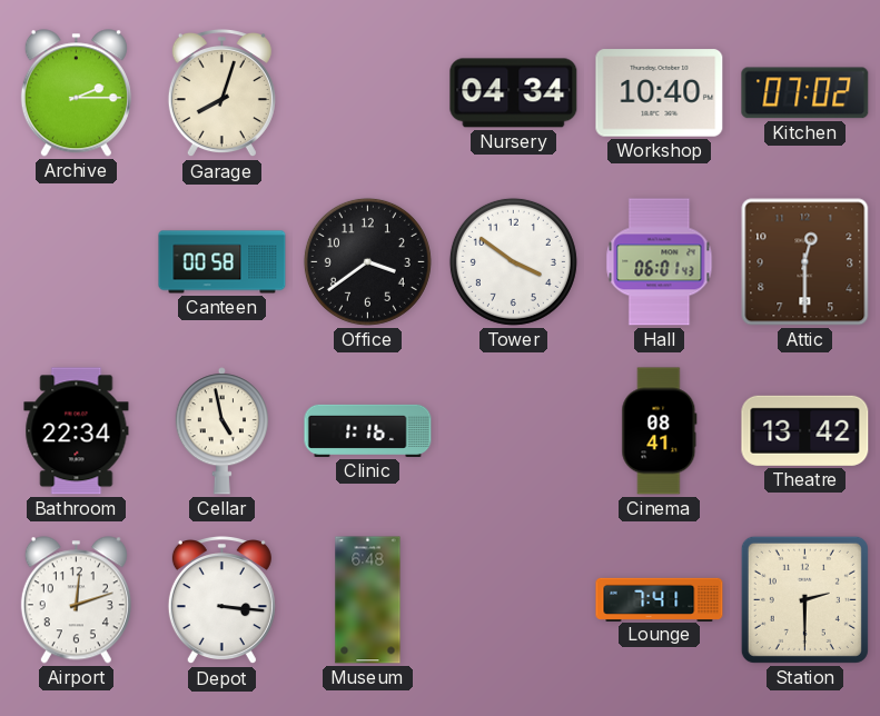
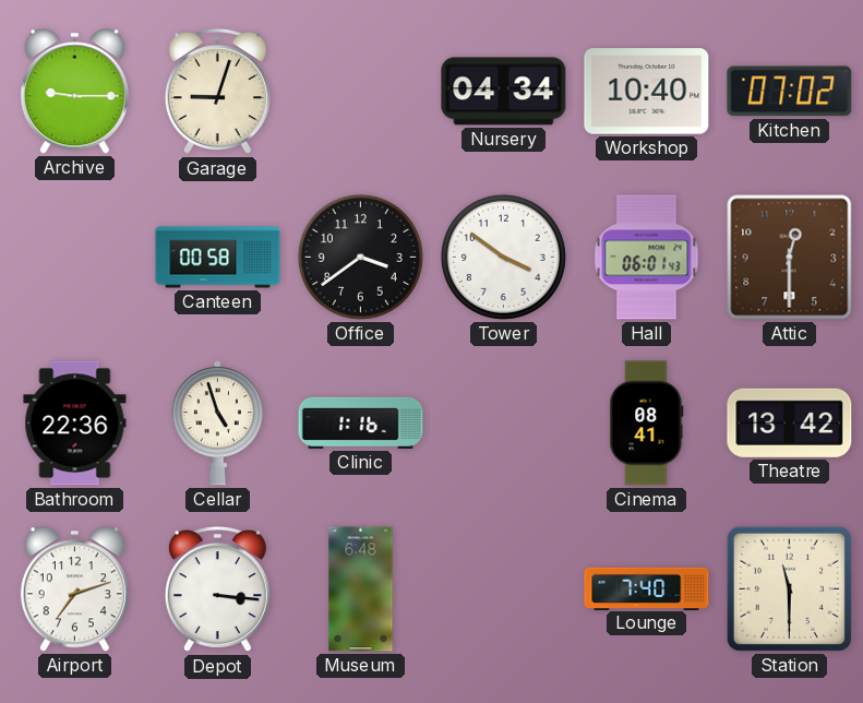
Archive: 2:15 -> 9:15
Garage: 8:03 -> 9:03
Bathroom: 22:34 -> 22:36
Cellar: 4:58 -> 4:57
Airport: 12:12 -> 7:12
Lounge: 7:41 -> 7:40
Station: 2:30 -> 11:30
